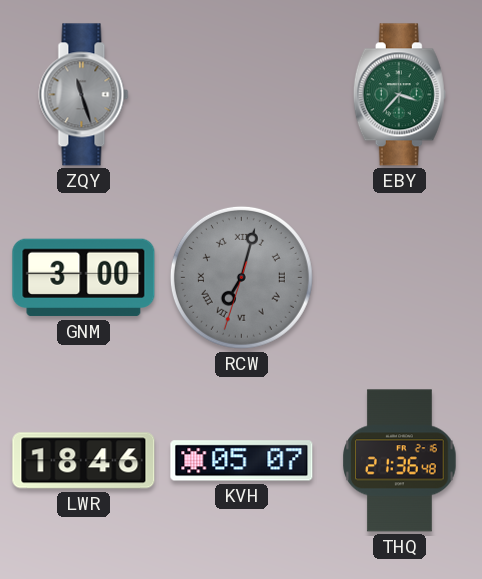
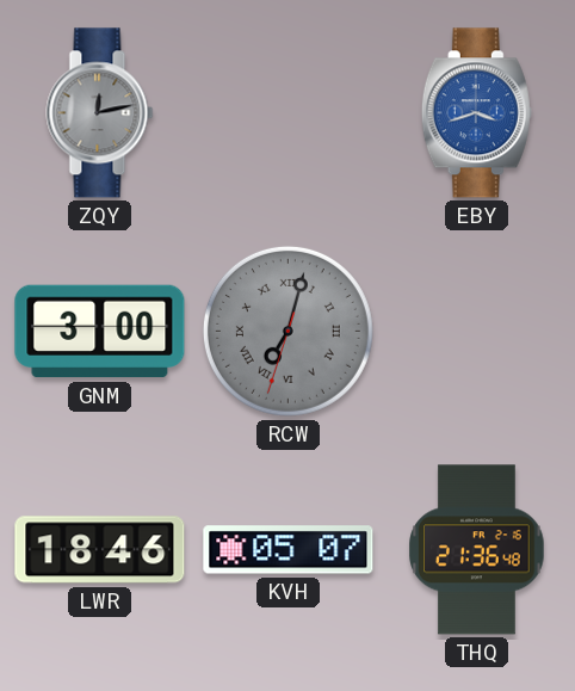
ZQY: 11:27 -> 12:13
EBY: 3:37 -> 3:42
EBY dial: green -> blue
